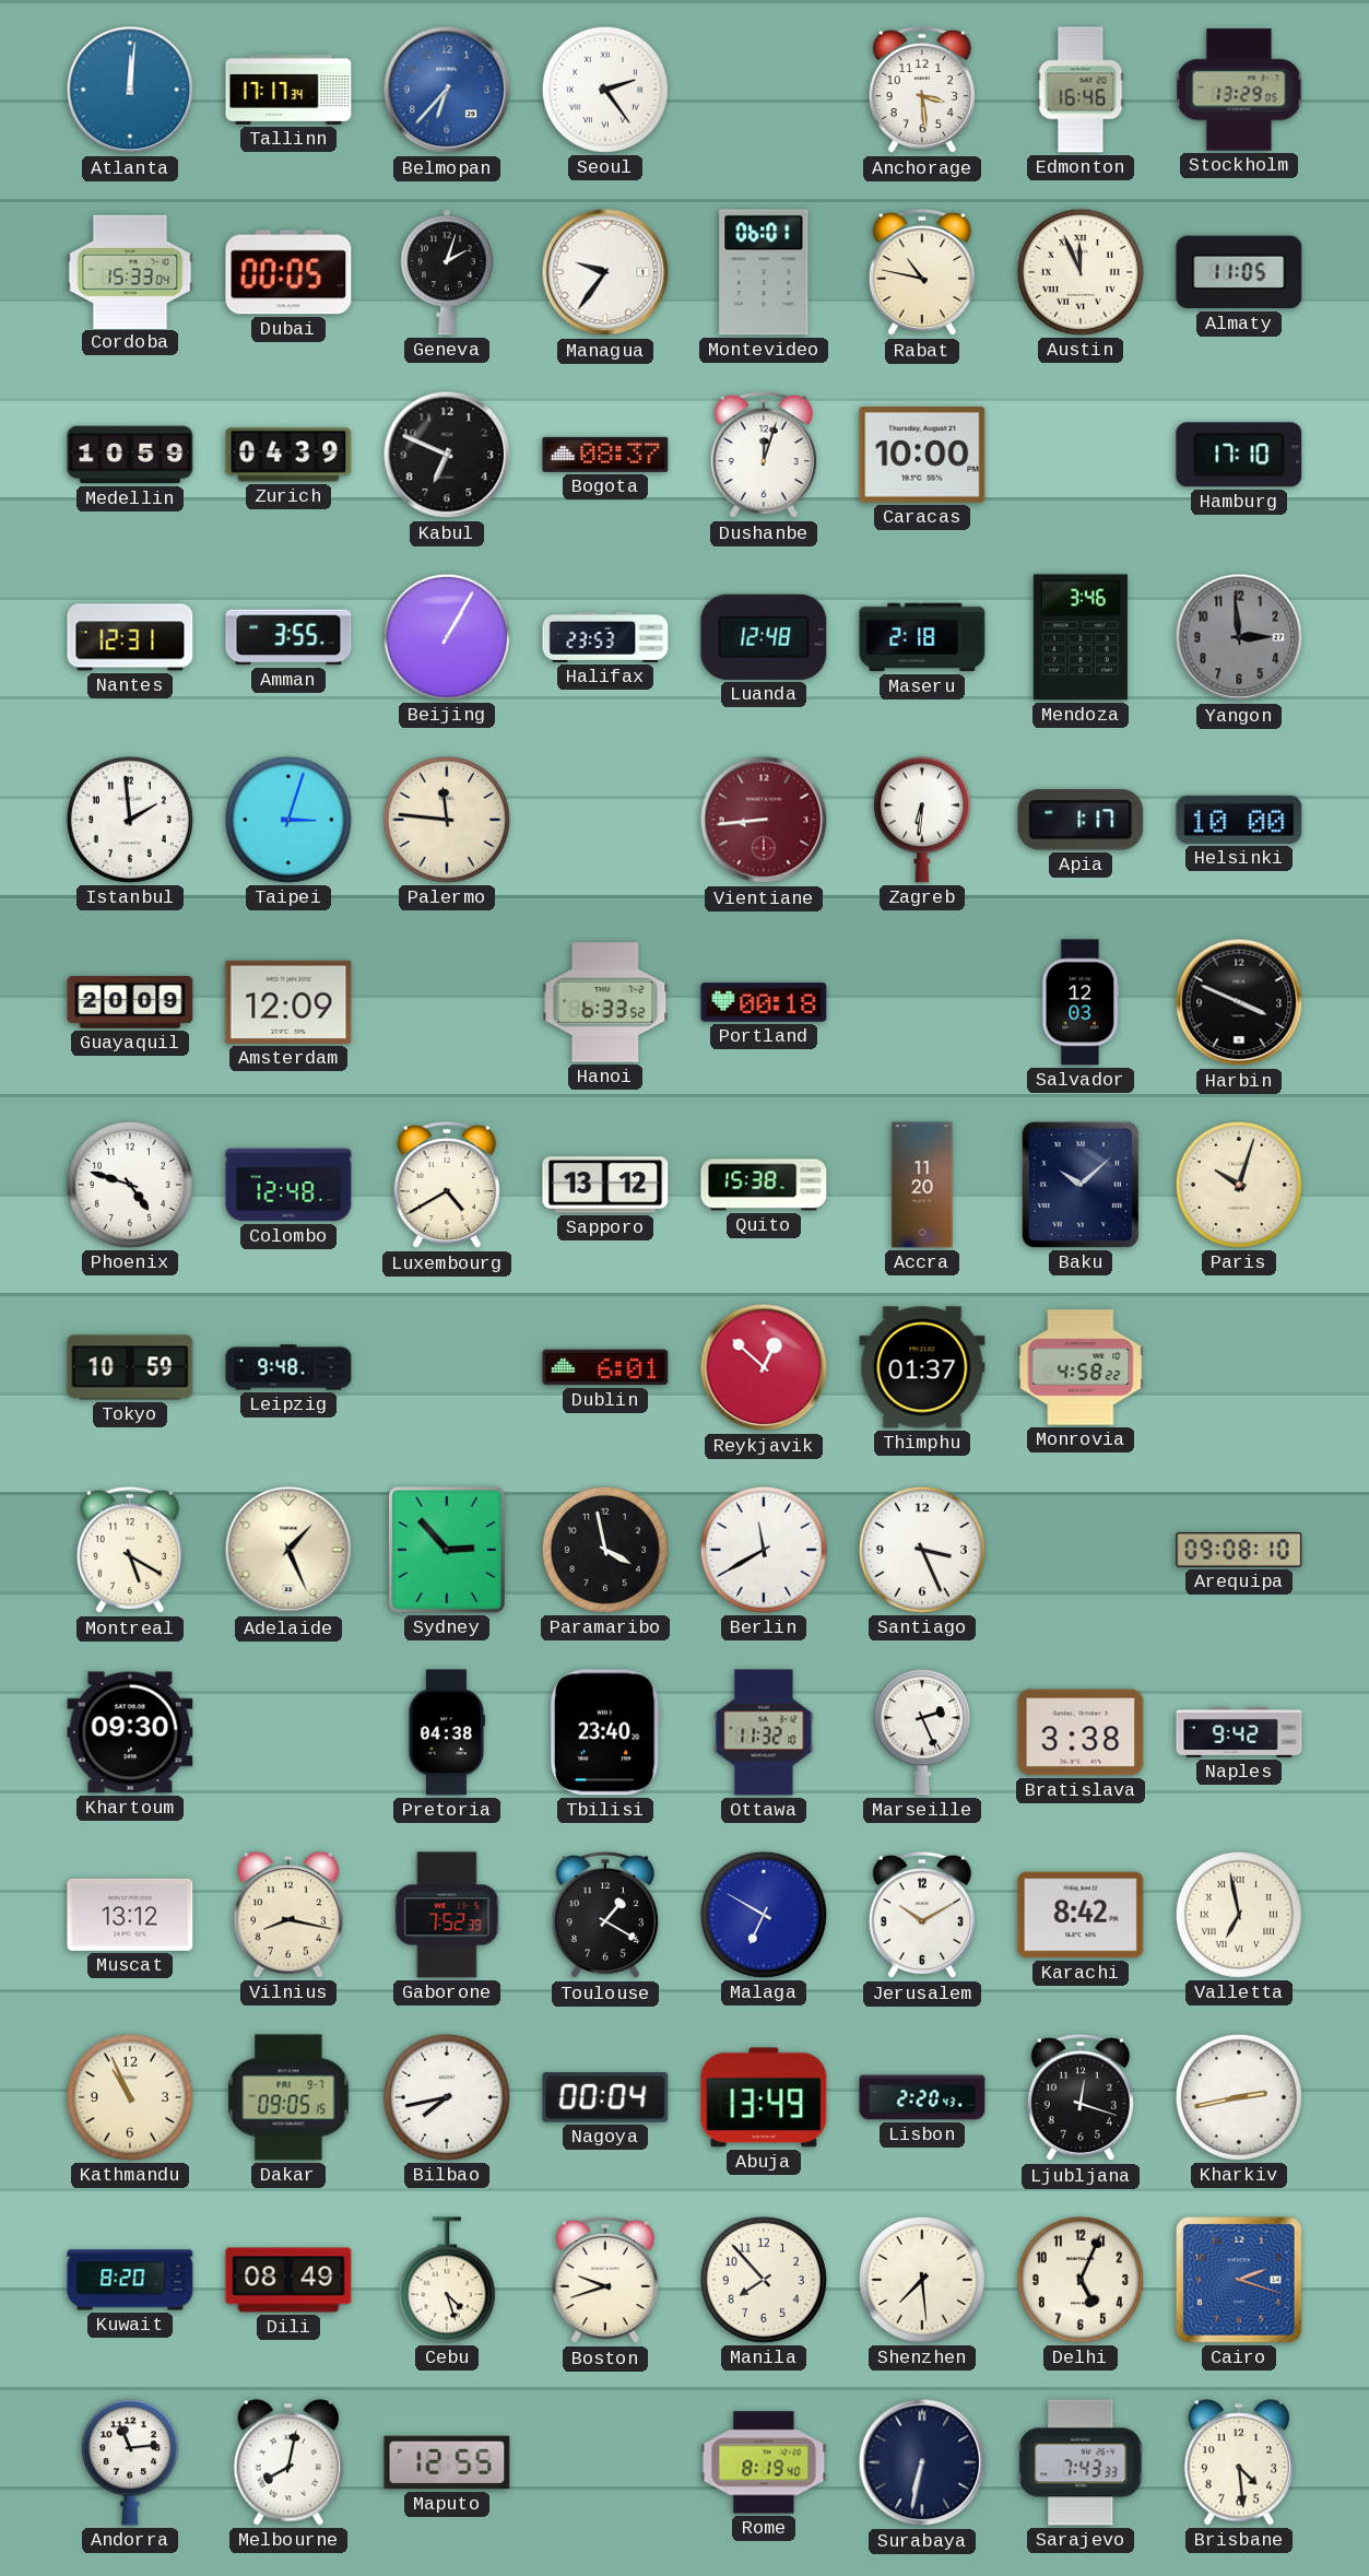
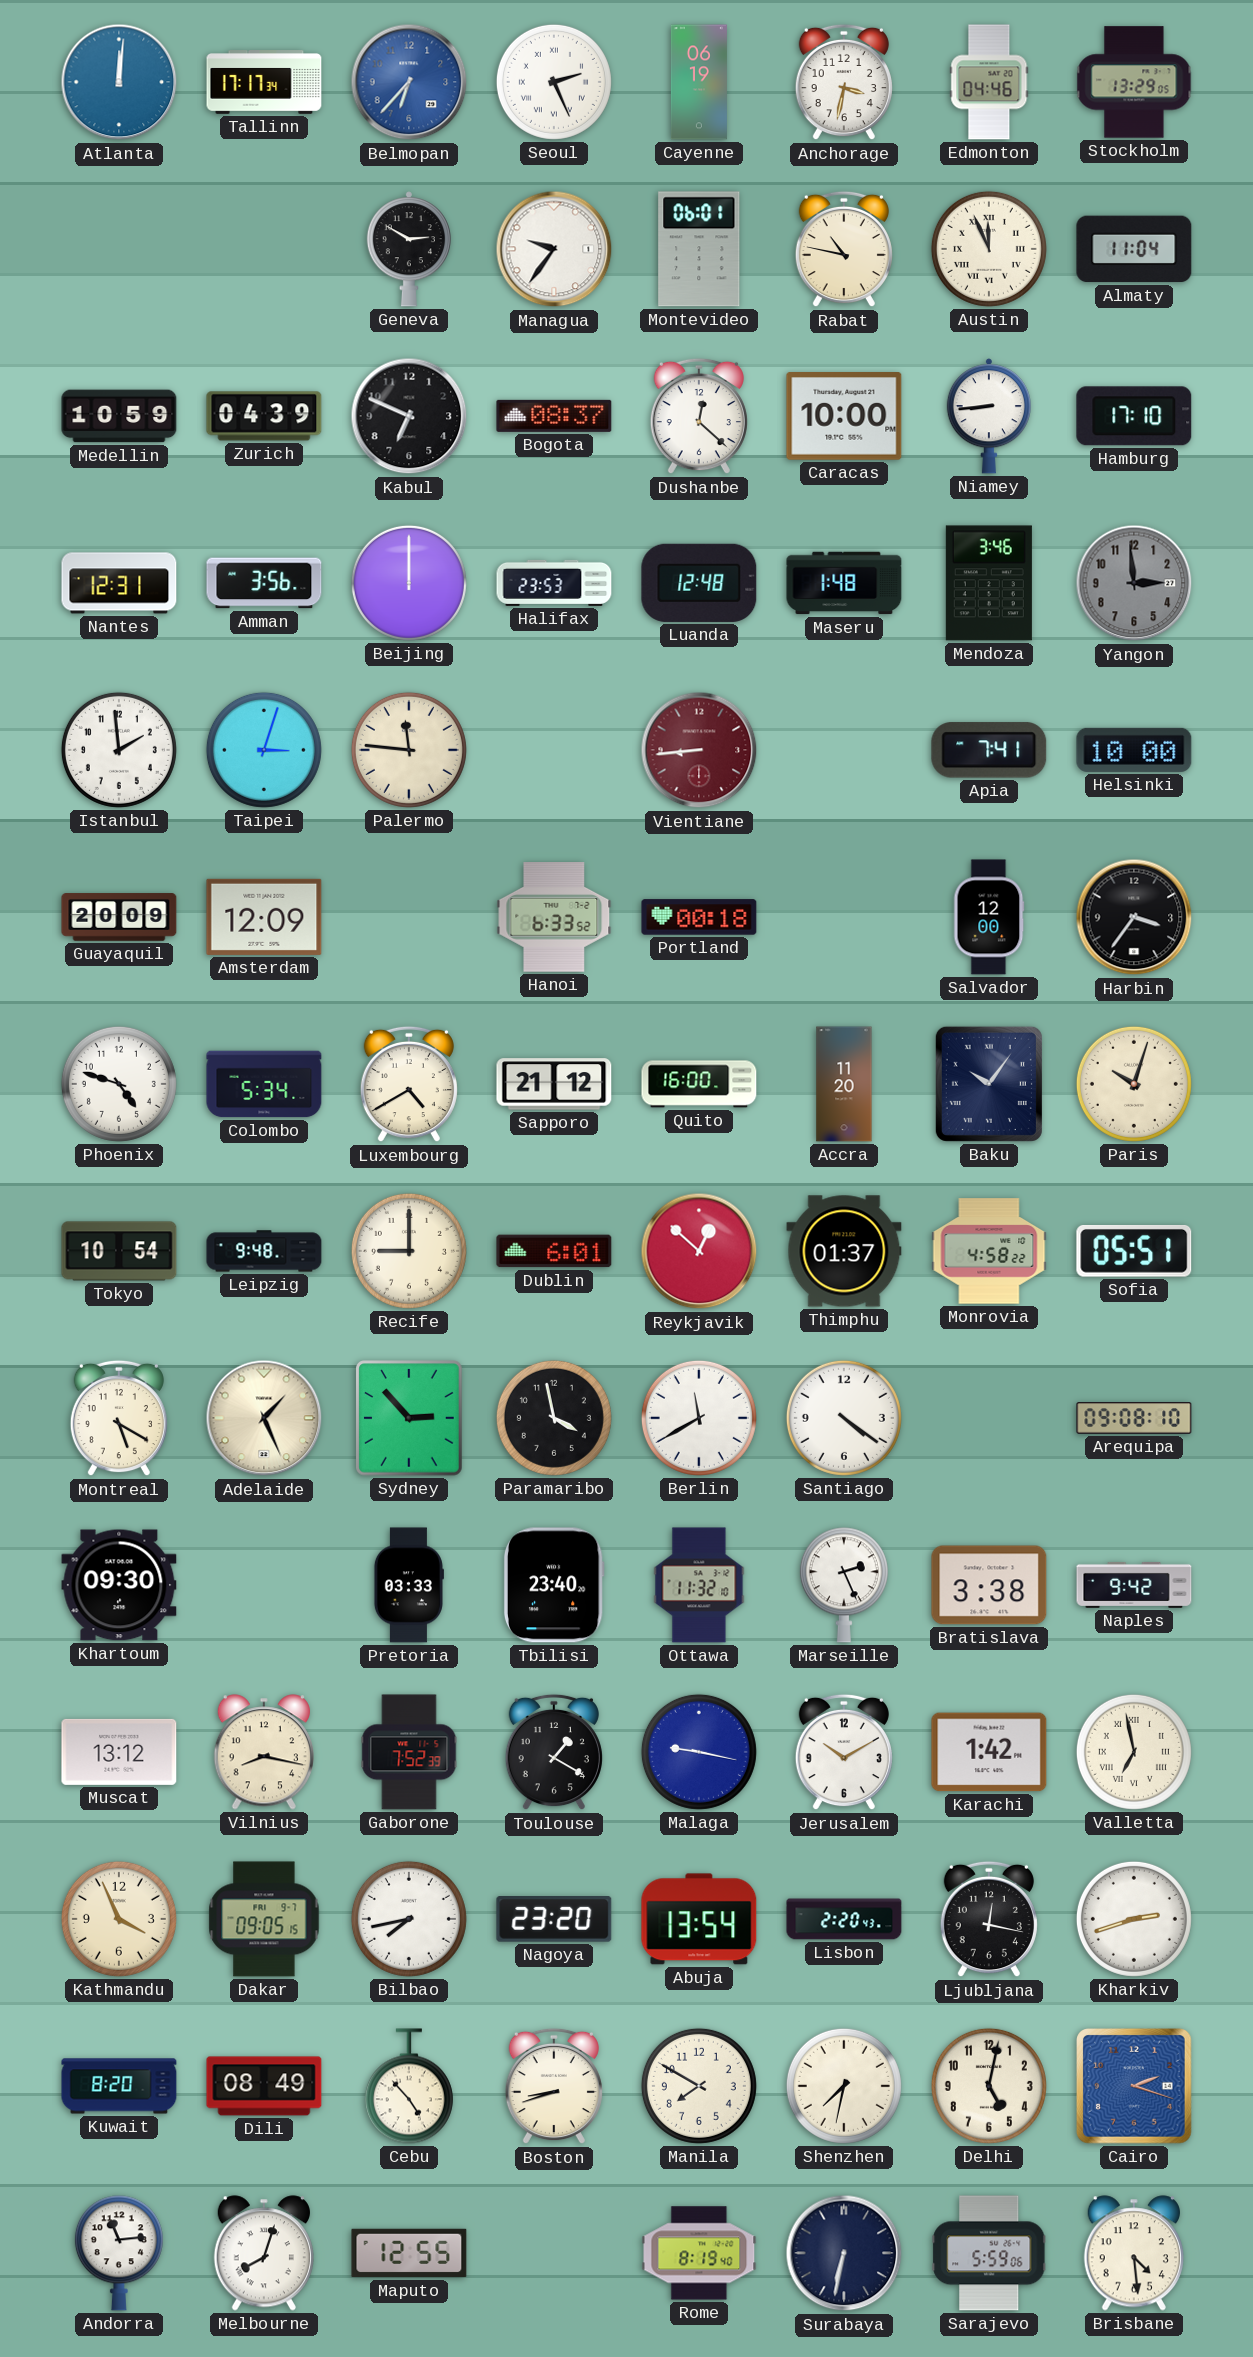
Seoul: 2:24 -> 2:26
Cayenne: none -> 06:19
Anchorage: 3:29 -> 3:32
Edmonton: 16:46 -> 04:46
Cordoba: 15:33 -> none
Dubai: 00:05 -> none
Geneva: 2:03 -> 2:50
Almaty: 11:05 -> 11:04
Dushanbe: 12:03 -> 12:22
Niamey: none -> 8:44
Amman: 3:55 -> 3:56
Beijing: 1:05 -> 12:00
Maseru: 2:18 -> 1:48
Zagreb: 6:31 -> none
Apia: 1:17 -> 7:41
Salvador: 12:03 -> 12:00
Harbin: 3:49 -> 3:36
Colombo: 12:48 -> 5:34
Sapporo: 13:12 -> 21:12
Quito: 15:38 -> 16:00
Baku: 10:08 -> 10:06
Tokyo: 10:59 -> 10:54
Recife: none -> 9:00
Sofia: none -> 05:51
Santiago: 3:26 -> 4:21
Pretoria: 04:38 -> 03:33
Malaga: 6:50 -> 9:17
Karachi: 8:42 -> 1:42
Kathmandu: 10:56 -> 3:56
Nagoya: 00:04 -> 23:20
Abuja: 13:49 -> 13:54
Ljubljana: 12:18 -> 12:17
Kharkiv: 2:43 -> 2:42
Cebu: 4:27 -> 4:53
Boston: 9:42 -> 8:42
Manila: 7:53 -> 7:50
Shenzhen: 7:29 -> 7:32
Delhi: 5:04 -> 5:02
Melbourne: 8:02 -> 8:03
Sarajevo: 7:43 -> 5:59
